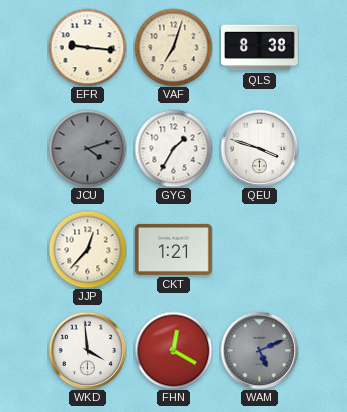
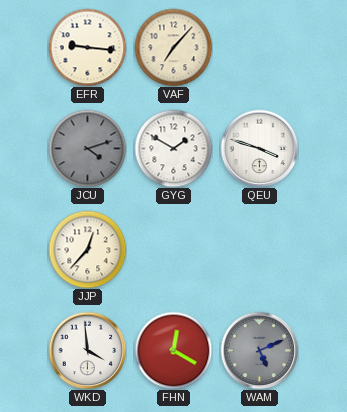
VAF: 7:03 -> 7:07
QLS: 8:38 -> none
GYG: 1:35 -> 1:50
CKT: 1:21 -> none
